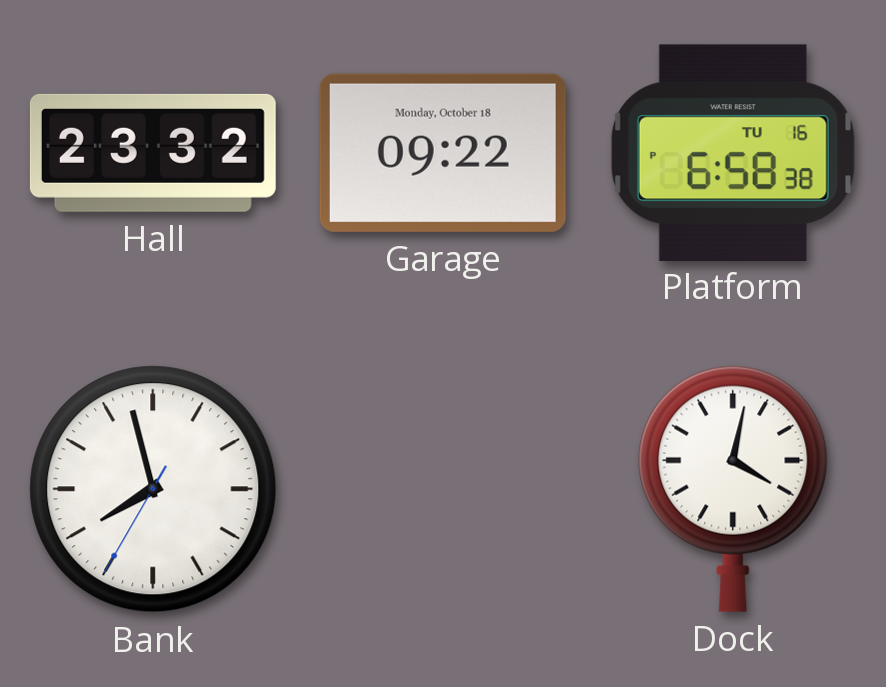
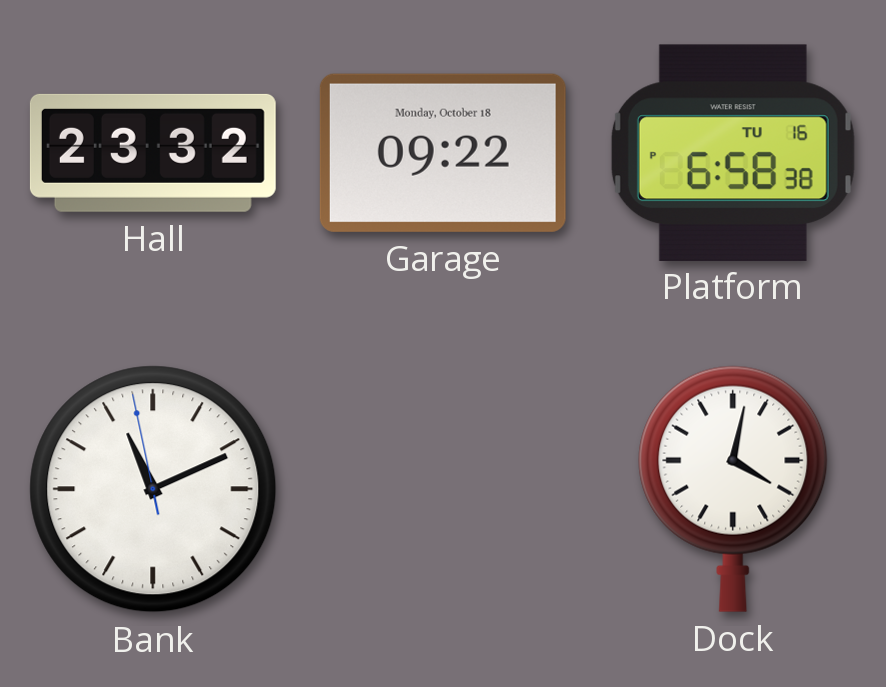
Bank: 7:57 -> 11:10
